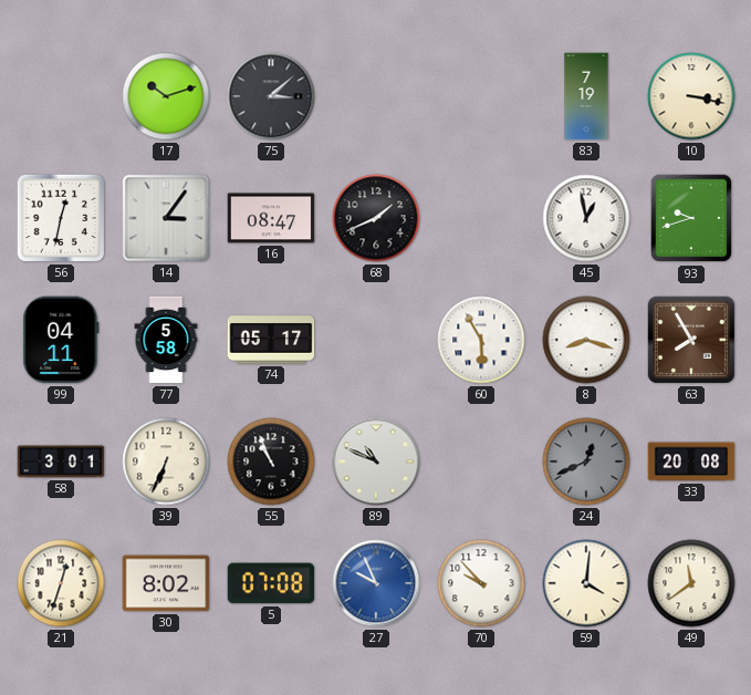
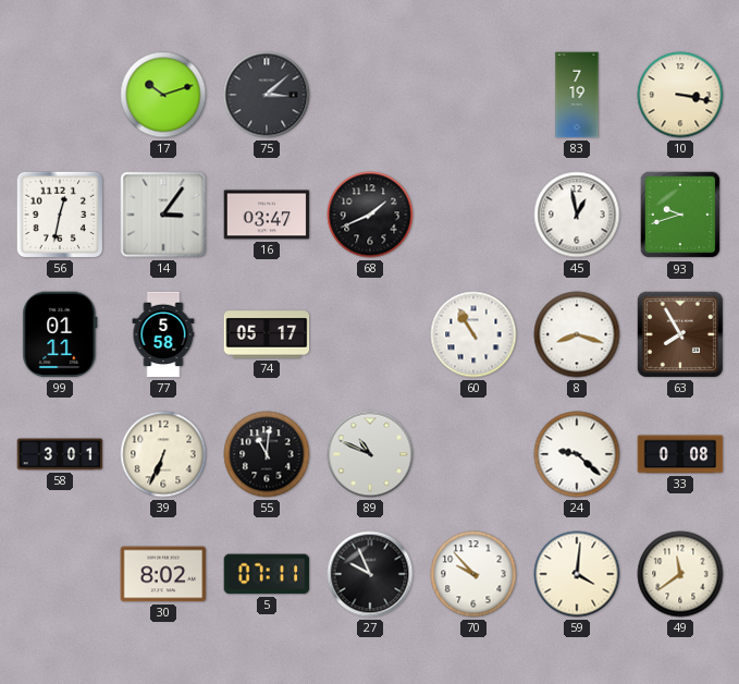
16: 08:47 -> 03:47
99: 04:11 -> 01:11
60: 5:55 -> 10:55
55: 10:56 -> 11:01
24: 12:41 -> 9:22
24 dial: grey -> white
33: 20:08 -> 0:08
21: 12:33 -> none
5: 07:08 -> 07:11
27 dial: blue -> black
